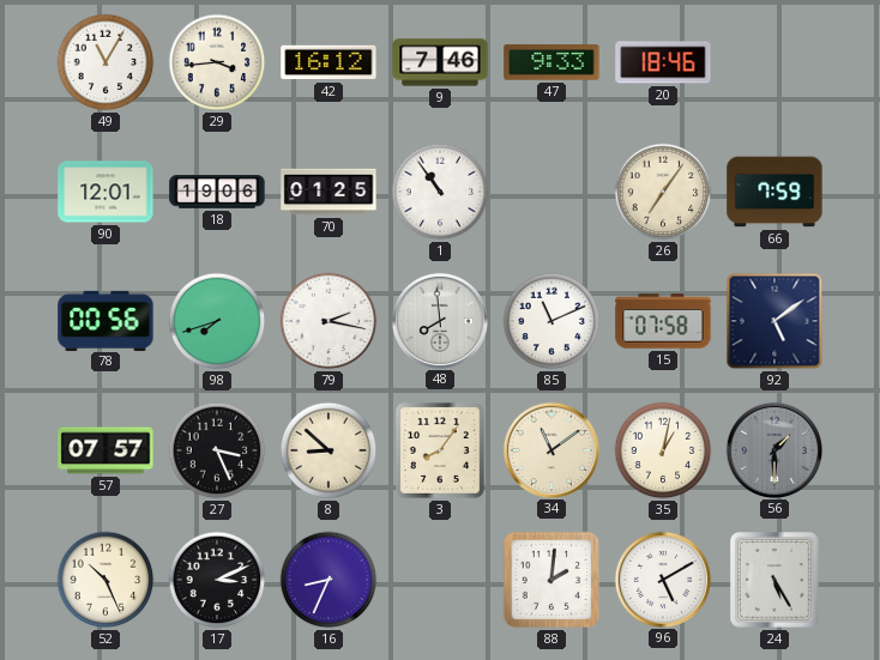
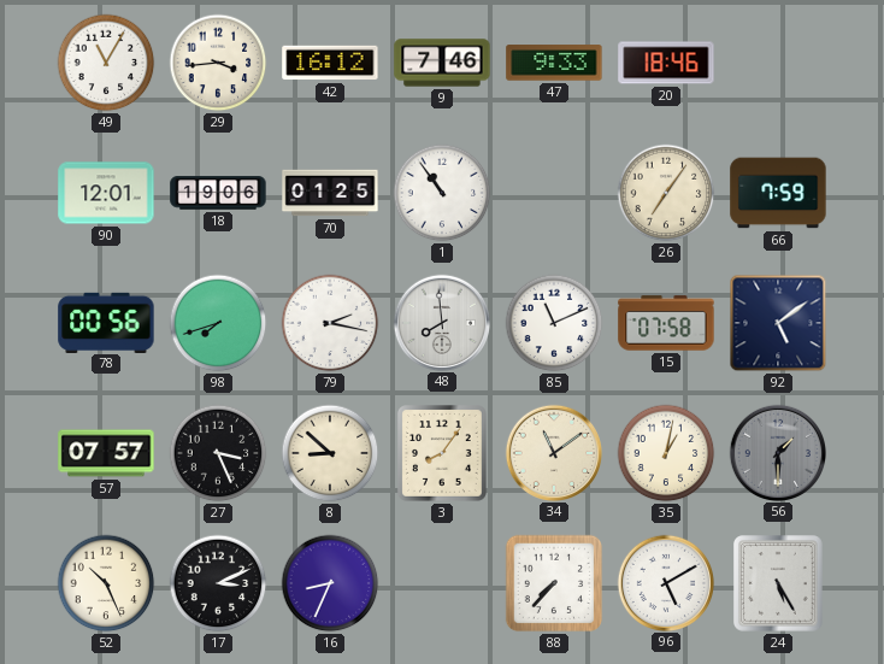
88: 2:01 -> 7:37
